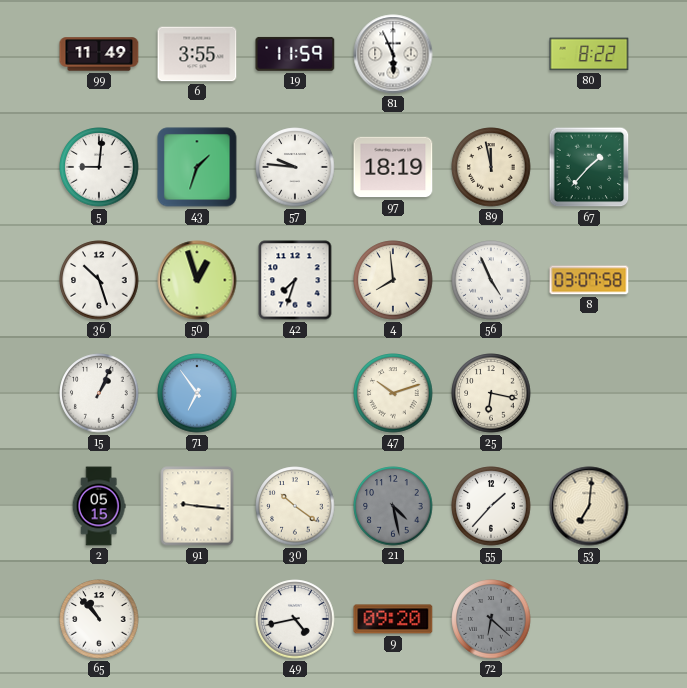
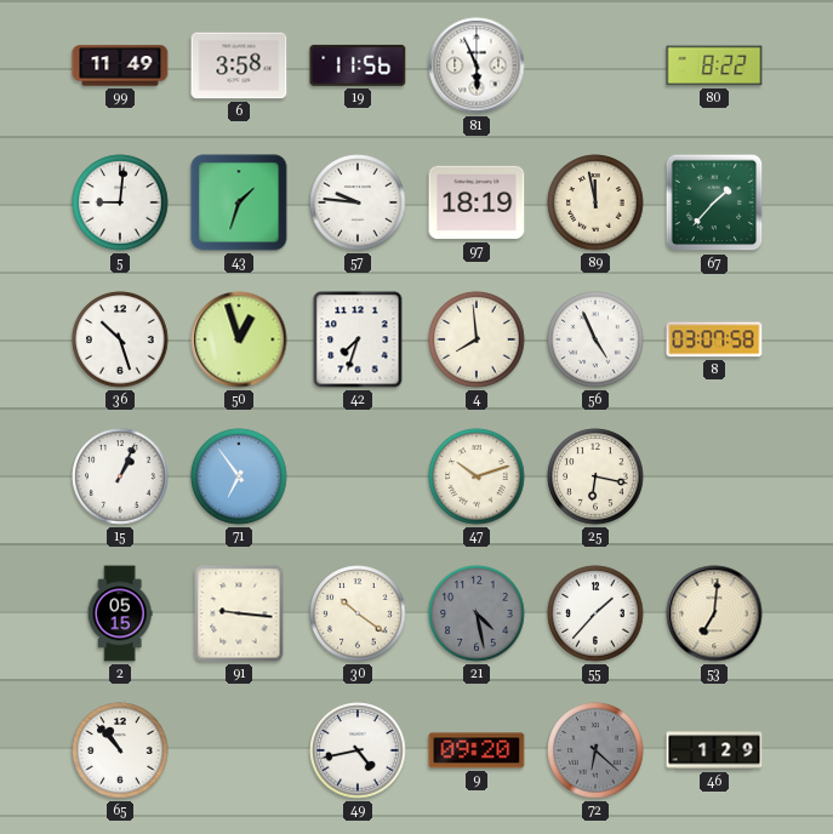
6: 3:55 -> 3:58
19: 11:59 -> 11:56
46: none -> 1:29
